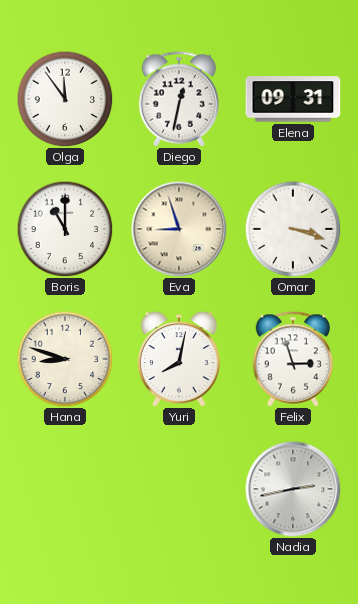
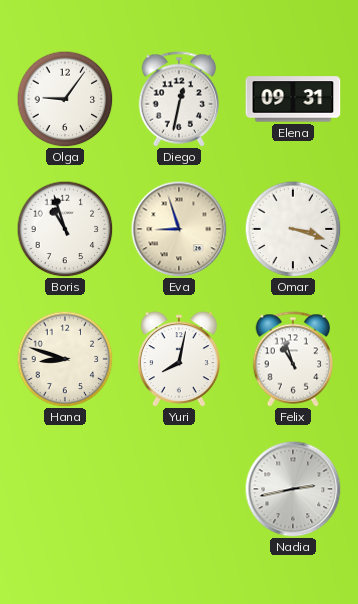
Olga: 11:54 -> 9:06
Boris: 11:00 -> 10:57
Felix: 2:57 -> 10:57
